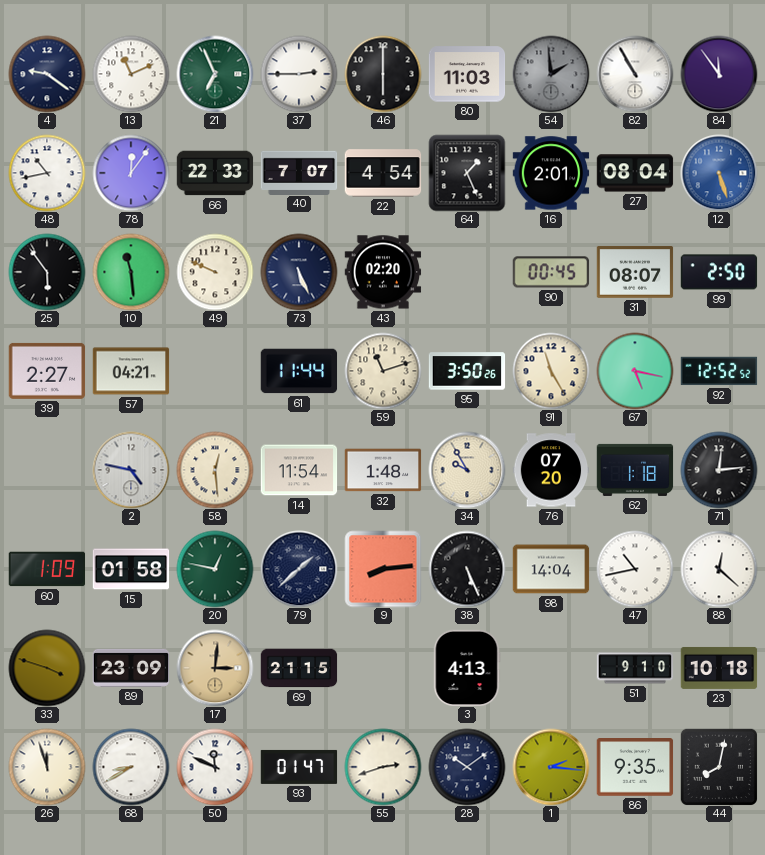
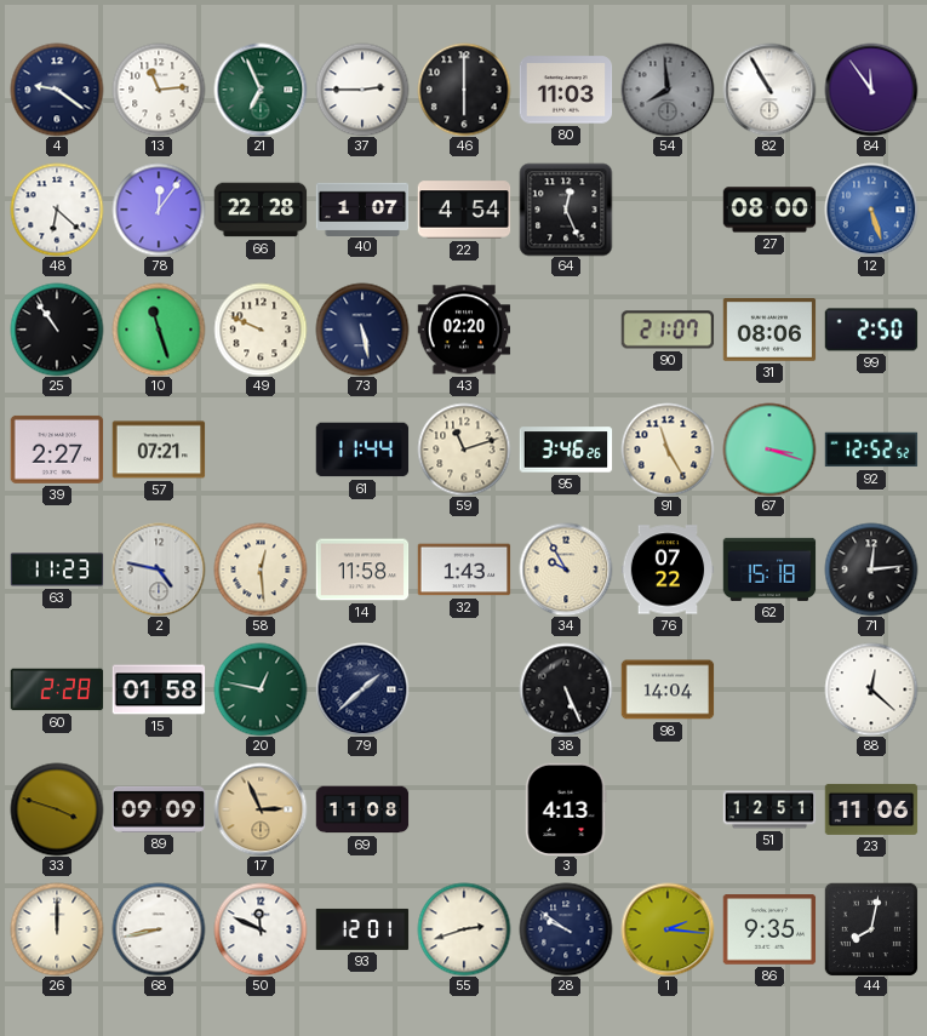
13: 11:11 -> 11:14
54: 1:59 -> 7:59
48: 10:43 -> 6:22
66: 22:33 -> 22:28
40: 7:07 -> 1:07
64: 1:26 -> 12:26
16: 2:01 -> none
27: 08:04 -> 08:00
25: 5:54 -> 10:54
10: 11:29 -> 11:27
73: 5:26 -> 5:28
90: 00:45 -> 21:07
31: 08:07 -> 08:06
57: 04:21 -> 07:21
95: 3:50 -> 3:46
67: 5:17 -> 3:18
63: none -> 11:23
14: 11:54 -> 11:58
32: 1:48 -> 1:43
76: 07:20 -> 07:22
62: 1:18 -> 15:18
60: 1:09 -> 2:28
9: 8:14 -> none
47: 10:43 -> none
89: 23:09 -> 09:09
17: 3:01 -> 2:56
69: 21:15 -> 11:08
51: 9:10 -> 12:51
23: 10:18 -> 11:06
26: 11:57 -> 12:00
68: 8:40 -> 8:43
93: 01:47 -> 12:01
28: 10:09 -> 9:51
